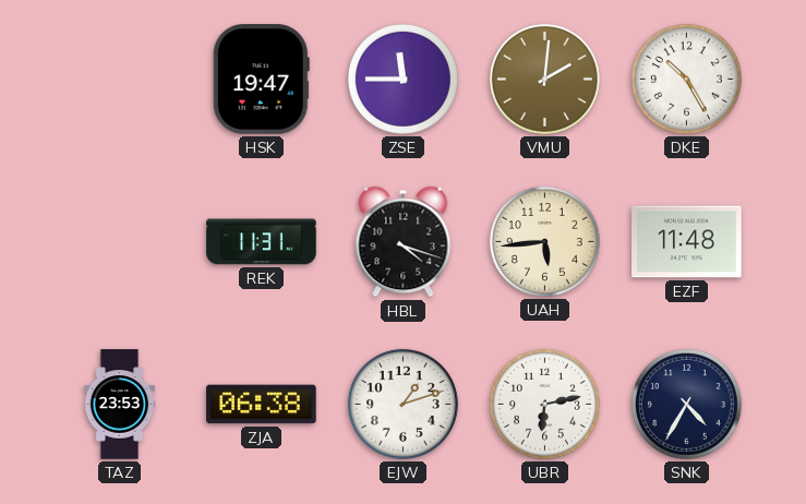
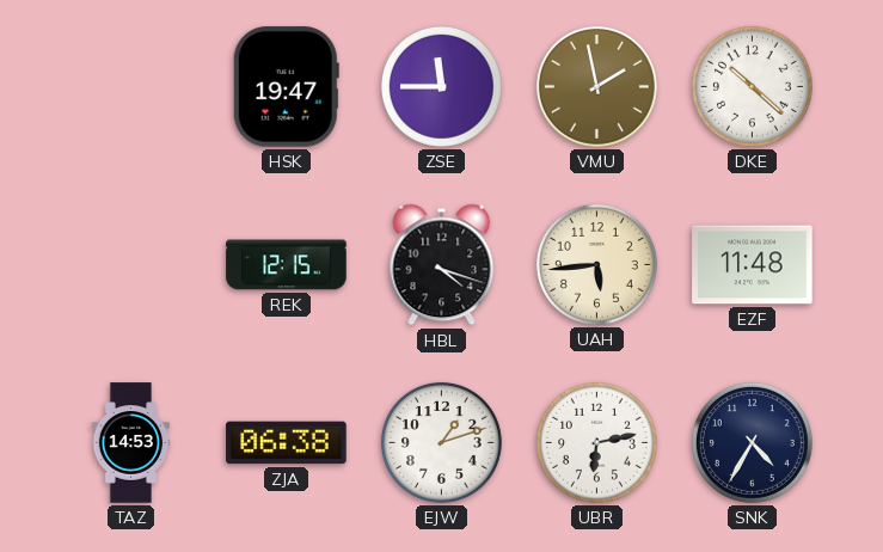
VMU: 2:01 -> 1:58
DKE: 10:25 -> 10:22
REK: 11:31 -> 12:15
TAZ: 23:53 -> 14:53
